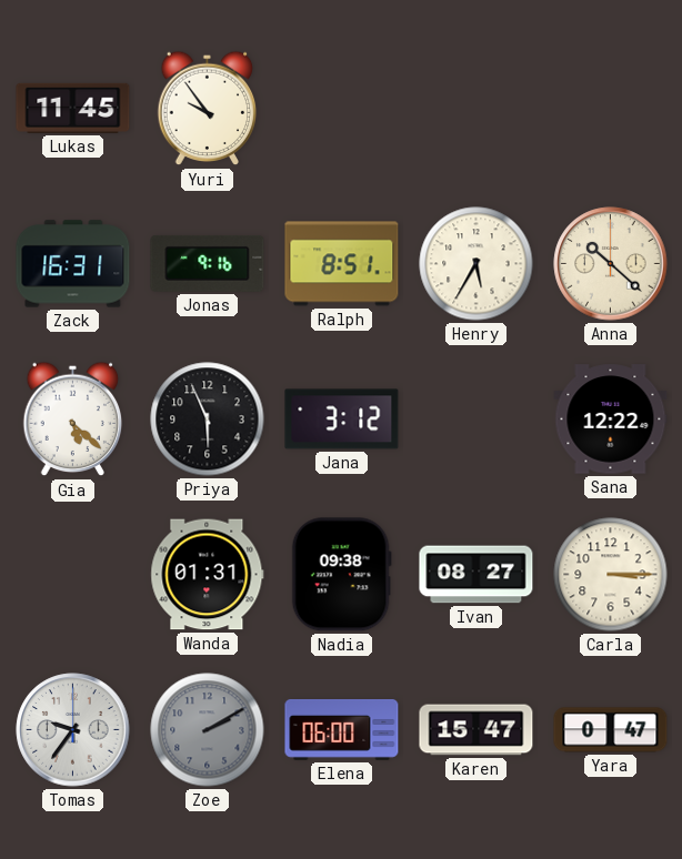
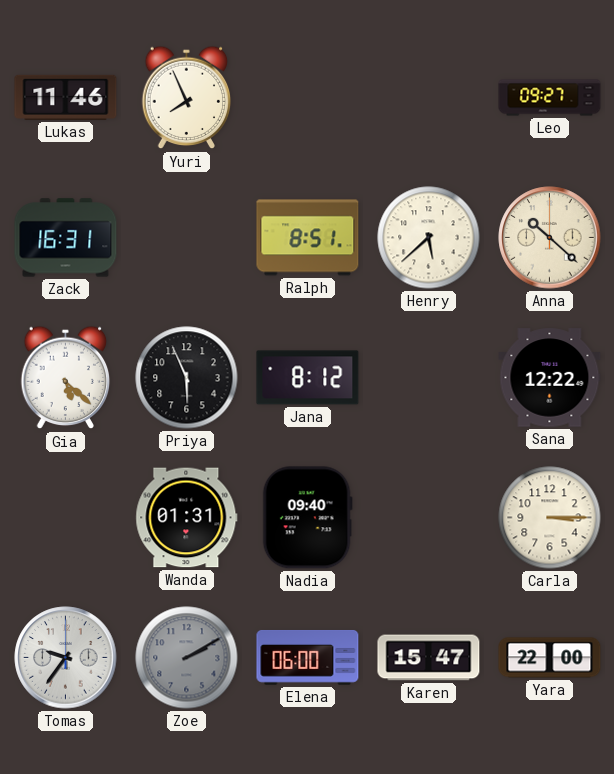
Lukas: 11:45 -> 11:46
Yuri: 9:54 -> 7:56
Leo: none -> 09:27
Jonas: 9:16 -> none
Henry: 5:35 -> 5:38
Jana: 3:12 -> 8:12
Nadia: 09:38 -> 09:40
Ivan: 08:27 -> none
Yara: 0:47 -> 22:00
